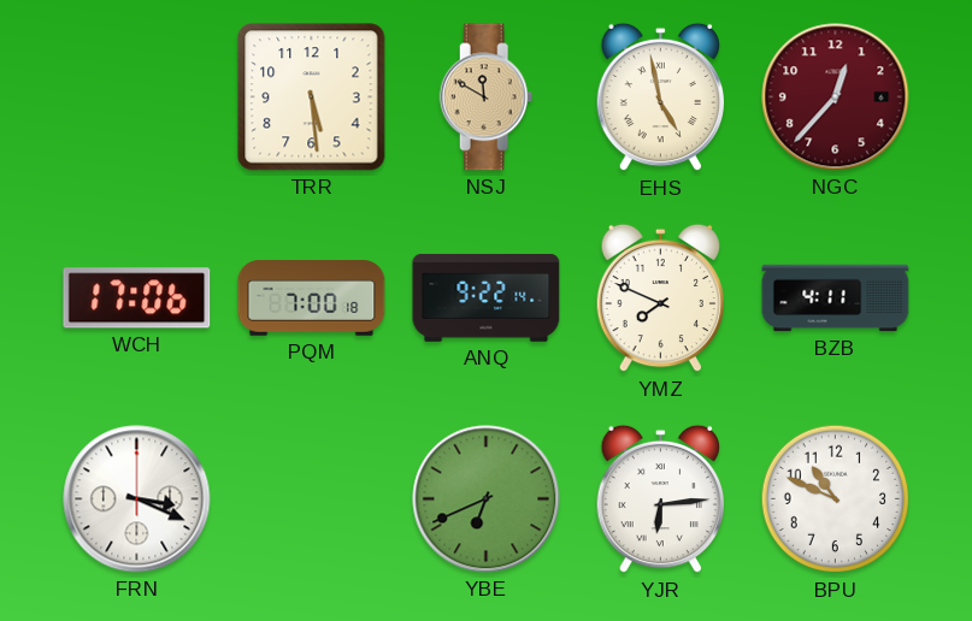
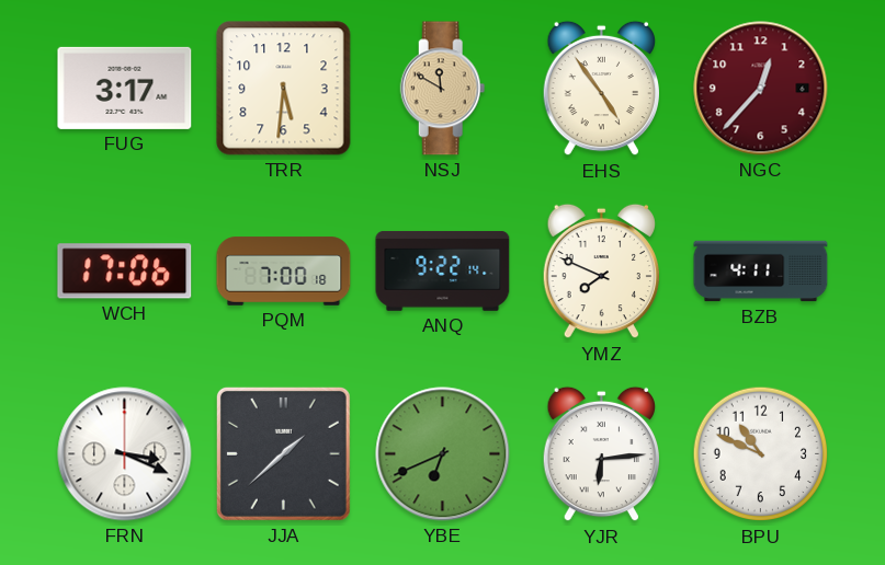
FUG: none -> 3:17
TRR: 5:29 -> 5:31
EHS: 4:58 -> 4:54
JJA: none -> 1:38
